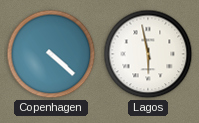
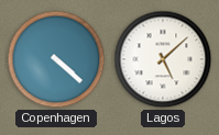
Lagos: 5:58 -> 5:08
